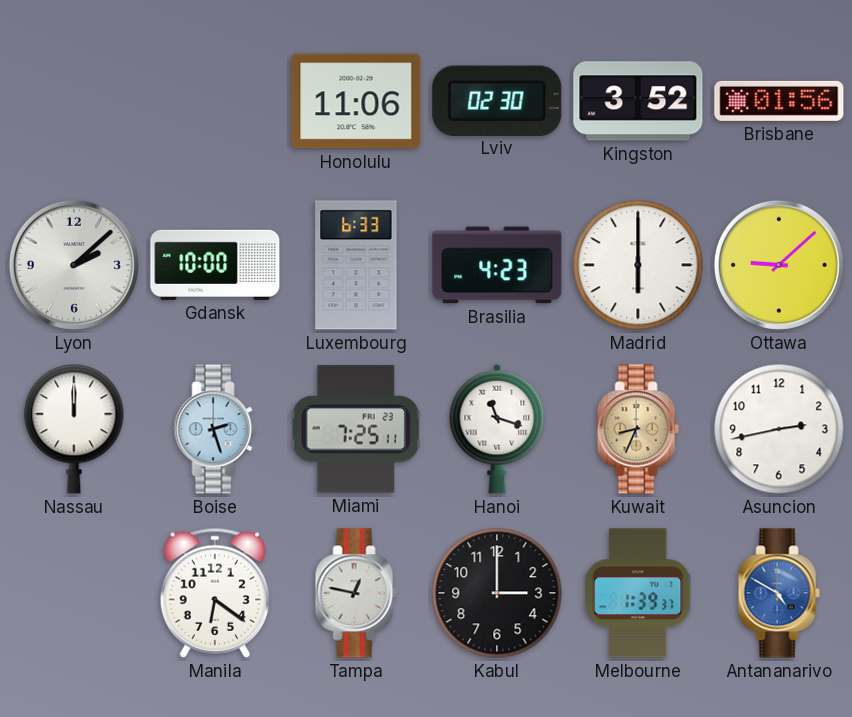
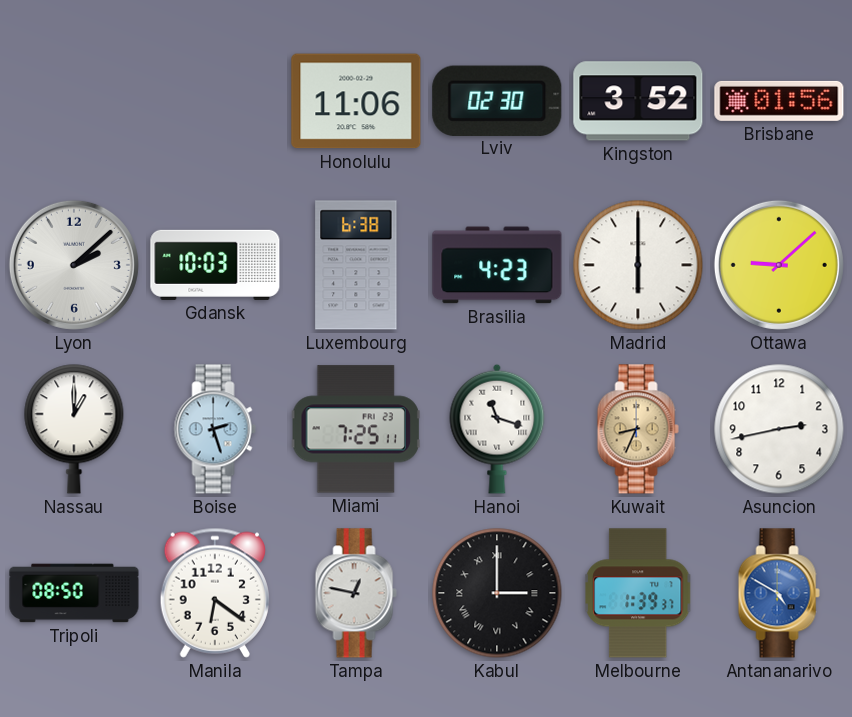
Gdansk: 10:00 -> 10:03
Luxembourg: 6:33 -> 6:38
Nassau: 12:00 -> 1:00
Tripoli: none -> 08:50
Kabul numerals: Arabic -> Roman
